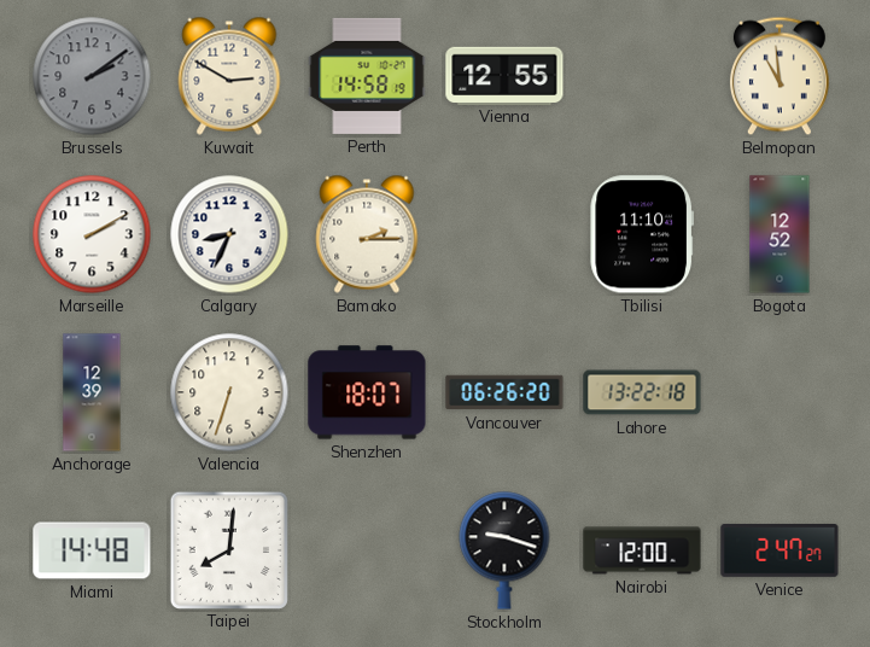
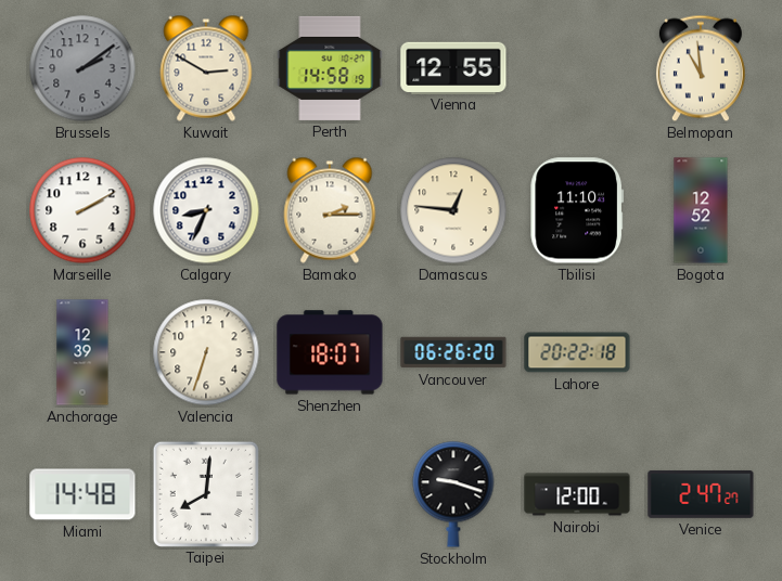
Damascus: none -> 12:46
Lahore: 13:22 -> 20:22
